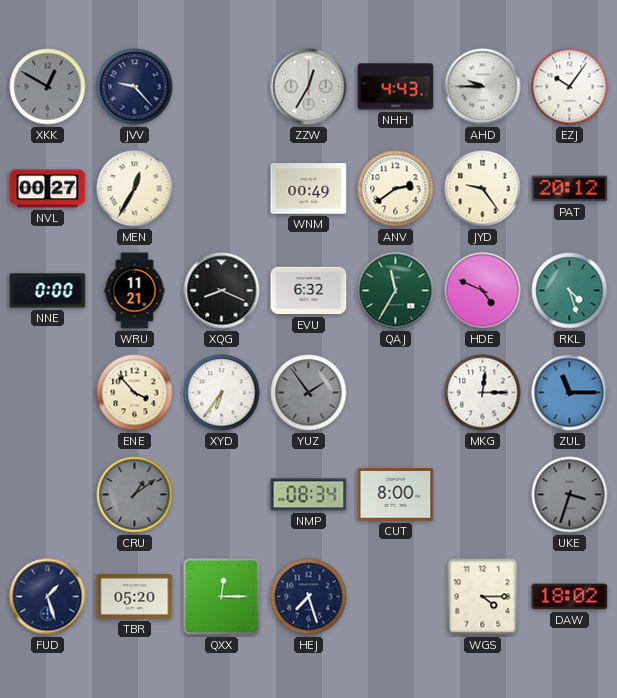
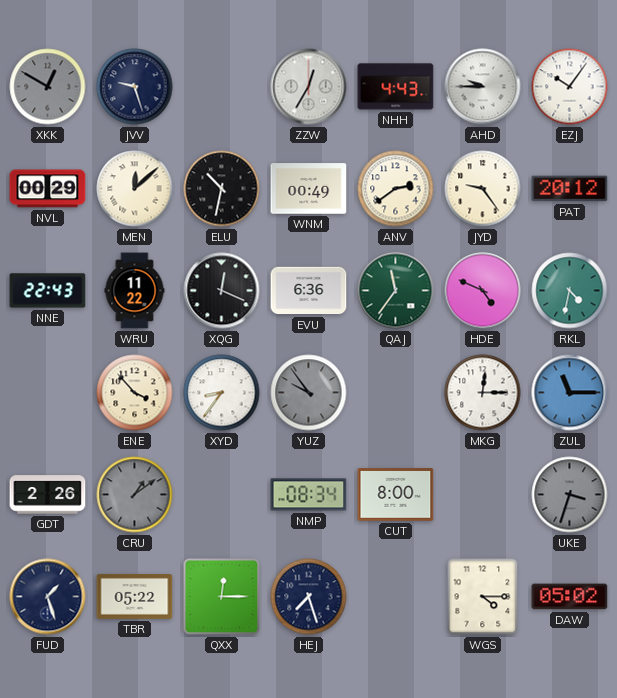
JVV: 9:23 -> 9:27
NVL: 00:27 -> 00:29
MEN: 12:35 -> 12:08
ELU: none -> 10:32
NNE: 0:00 -> 22:43
WRU: 11:21 -> 11:22
XQG: 8:19 -> 12:19
EVU: 6:32 -> 6:36
QAJ: 11:35 -> 11:36
RKL: 4:27 -> 4:32
XYD: 6:36 -> 8:36
YUZ: 1:54 -> 9:54
GDT: none -> 2:26
TBR: 05:20 -> 05:22
DAW: 18:02 -> 05:02
